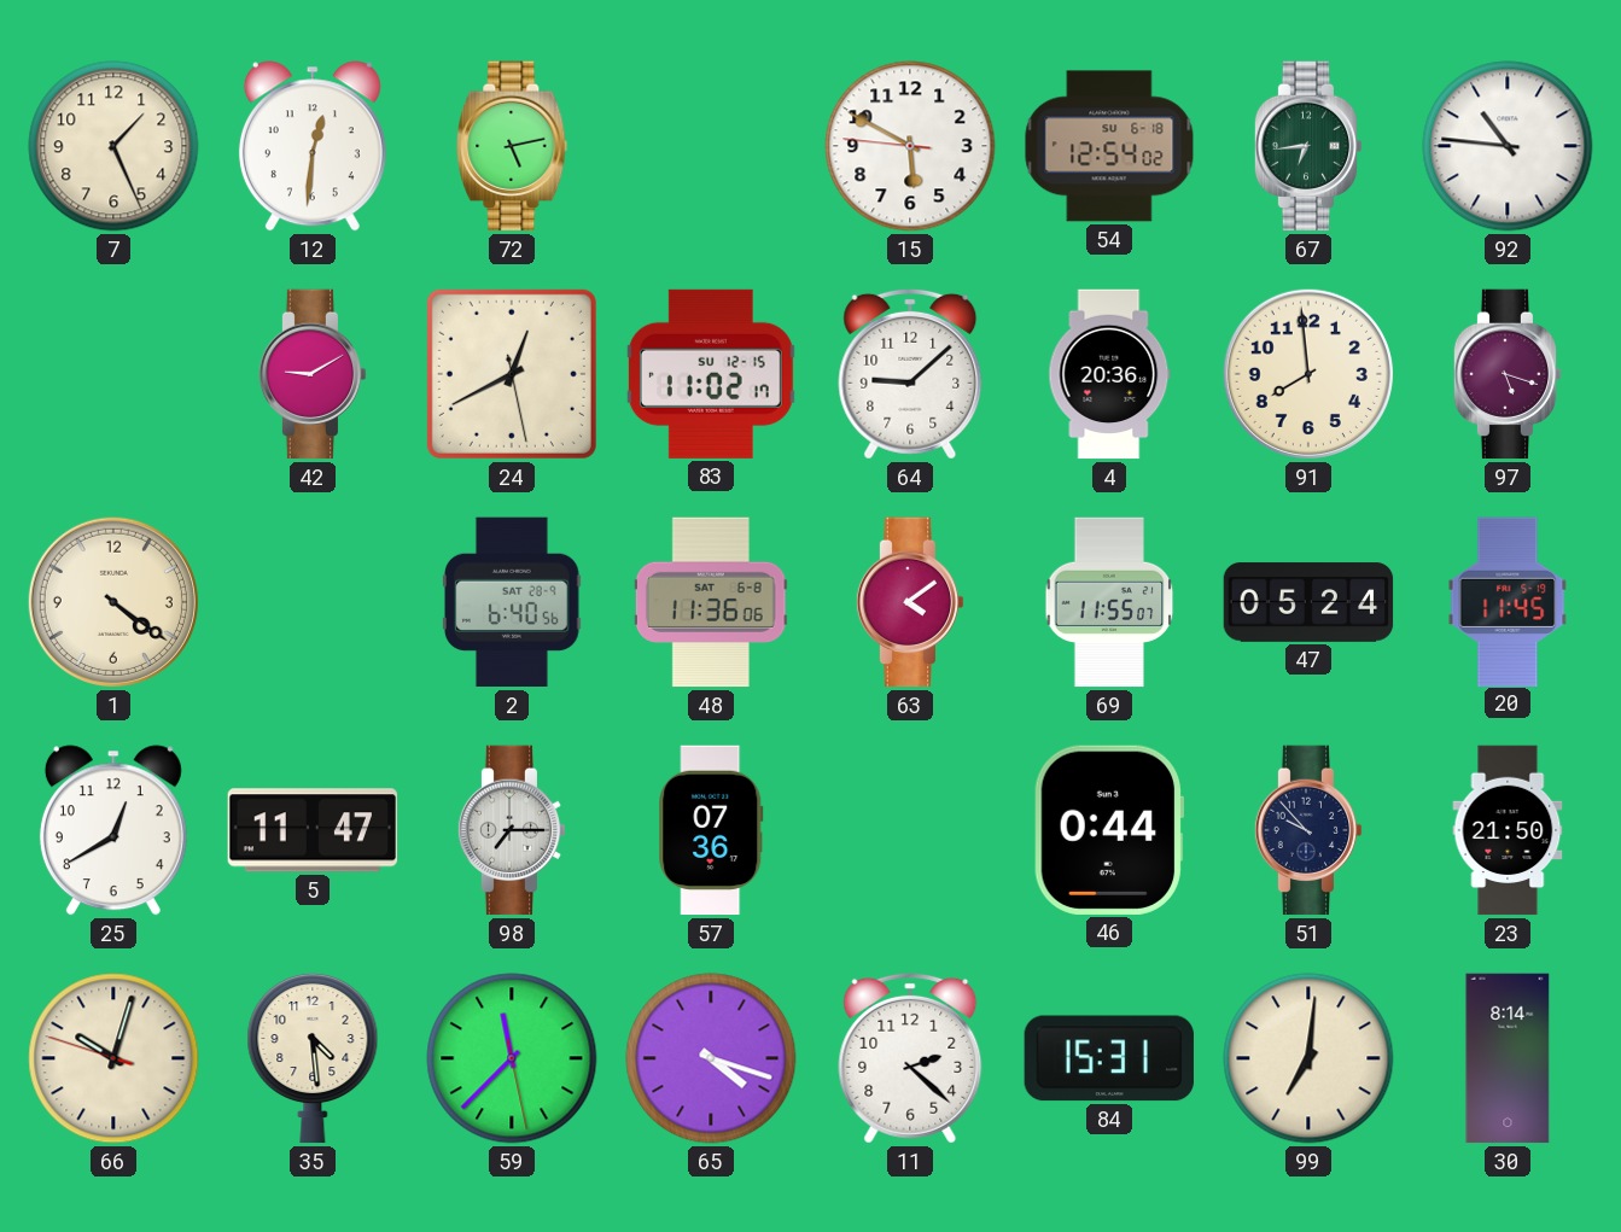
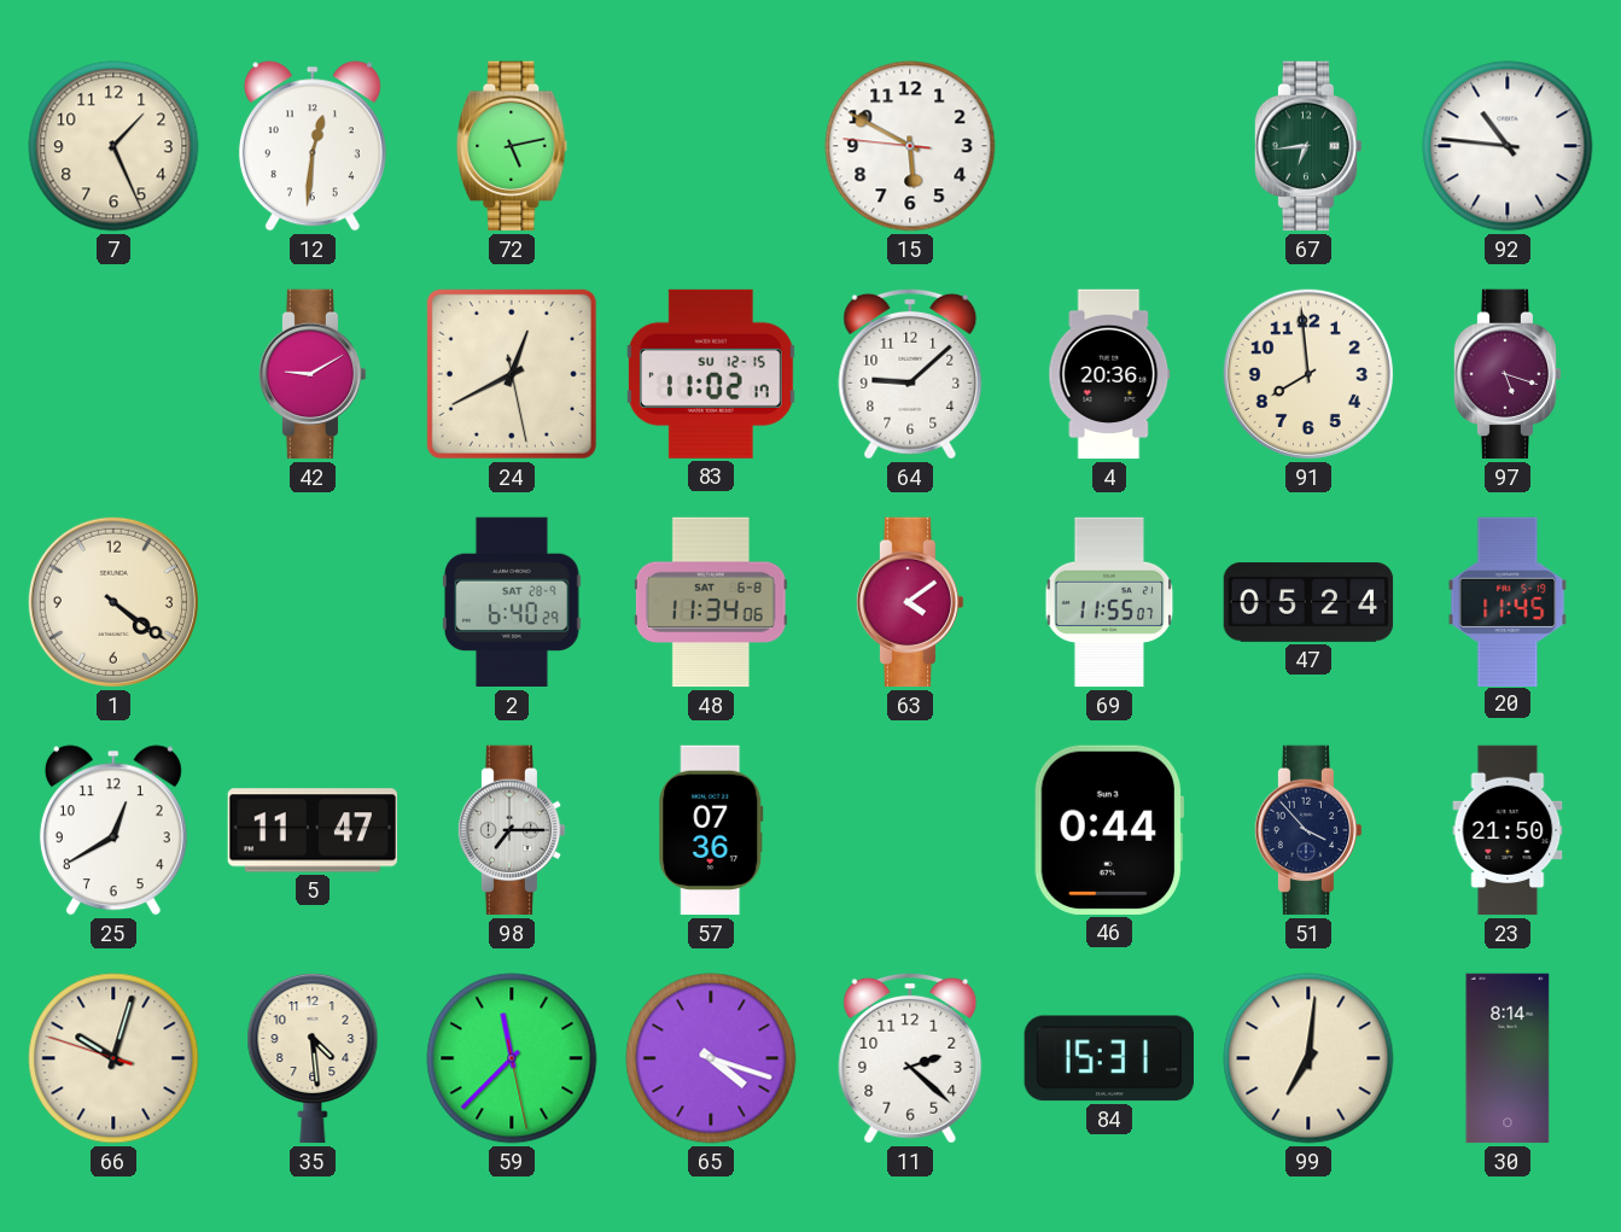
54: 12:54 -> none
2: 6:40:56 -> 6:40:29
48: 11:36 -> 11:34
51: 9:53 -> 3:53
